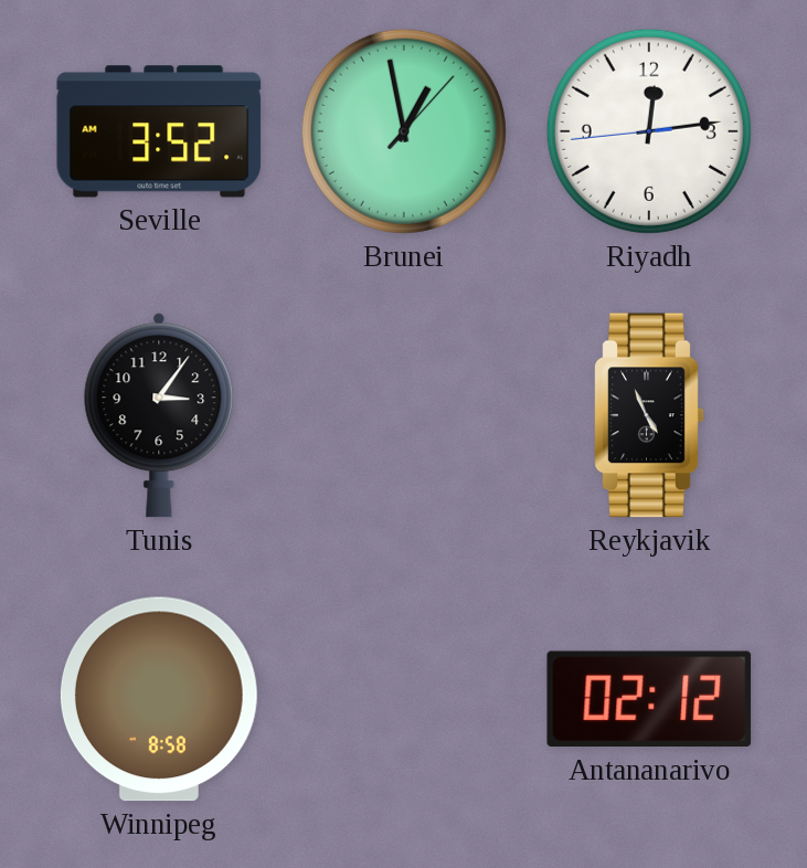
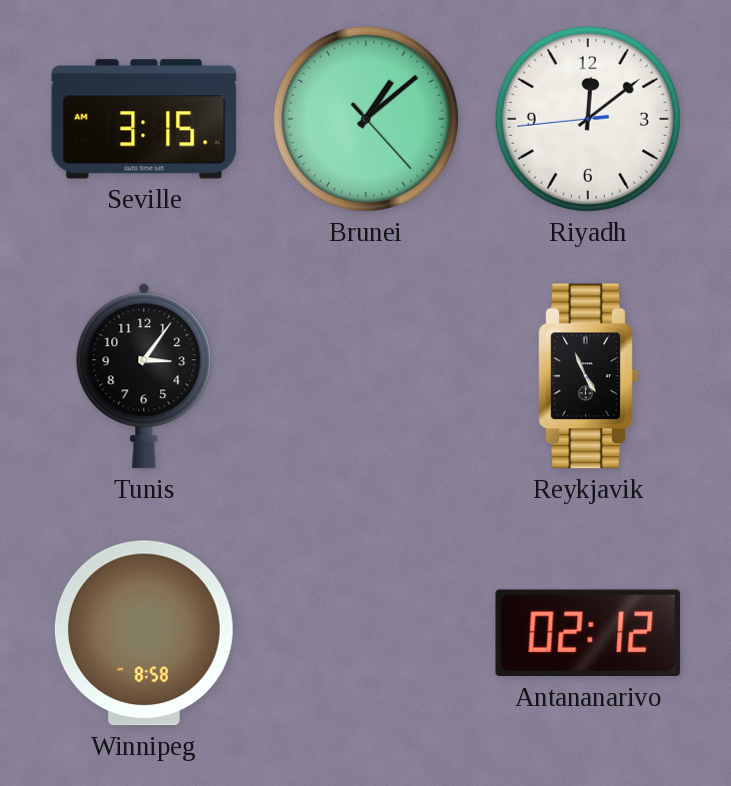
Seville: 3:52 -> 3:15
Brunei: 12:58 -> 1:08
Riyadh: 12:13 -> 12:08
